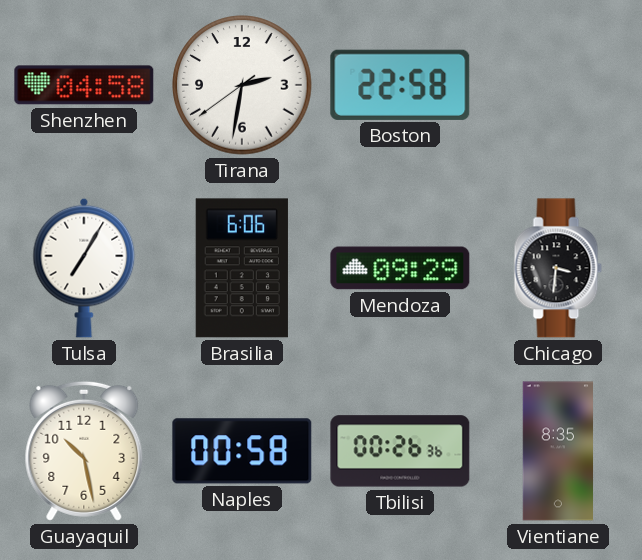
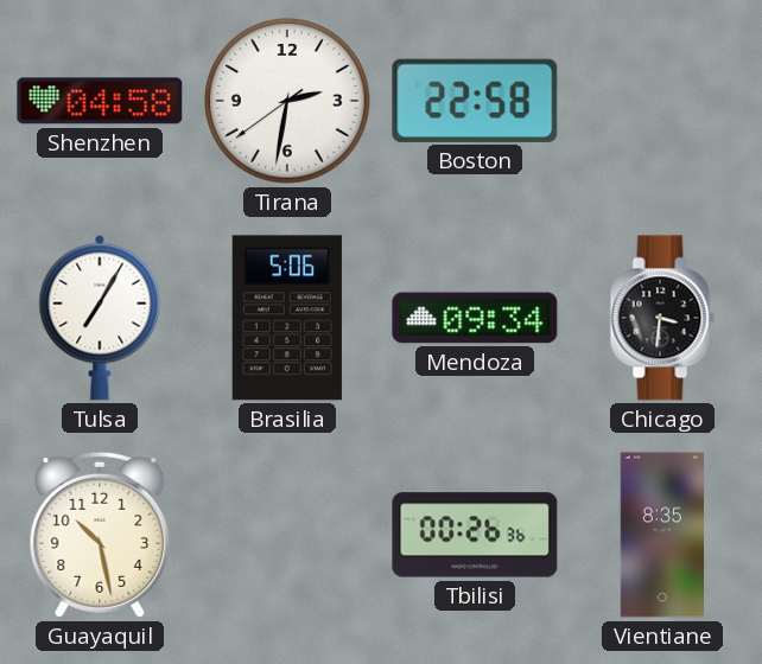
Brasilia: 6:06 -> 5:06
Mendoza: 09:29 -> 09:34
Naples: 00:58 -> none
